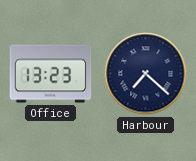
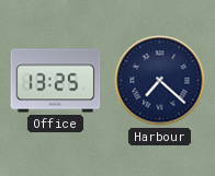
Office: 13:23 -> 13:25
